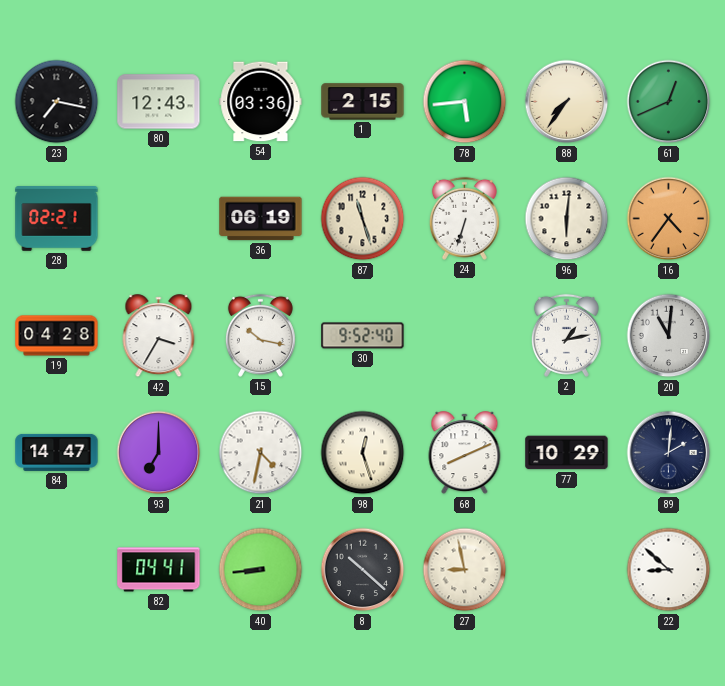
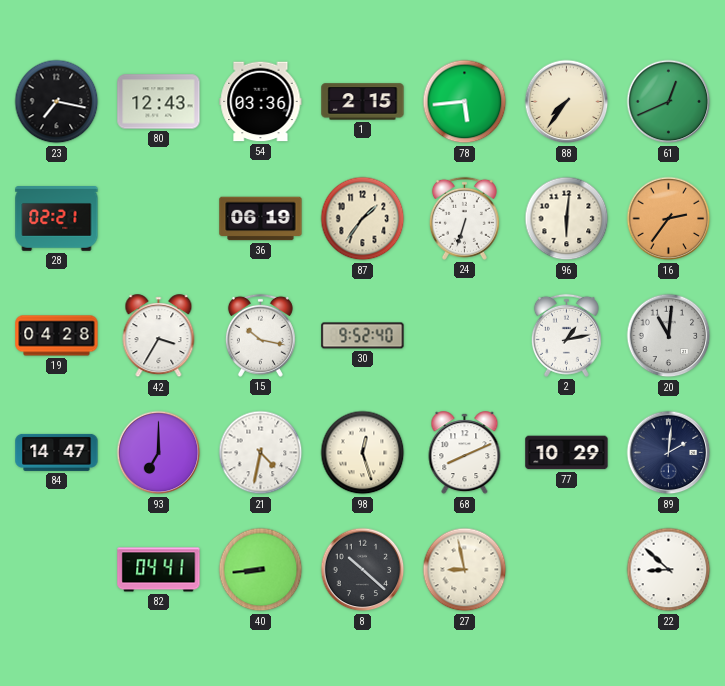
87: 11:27 -> 1:36
16: 4:36 -> 2:36
